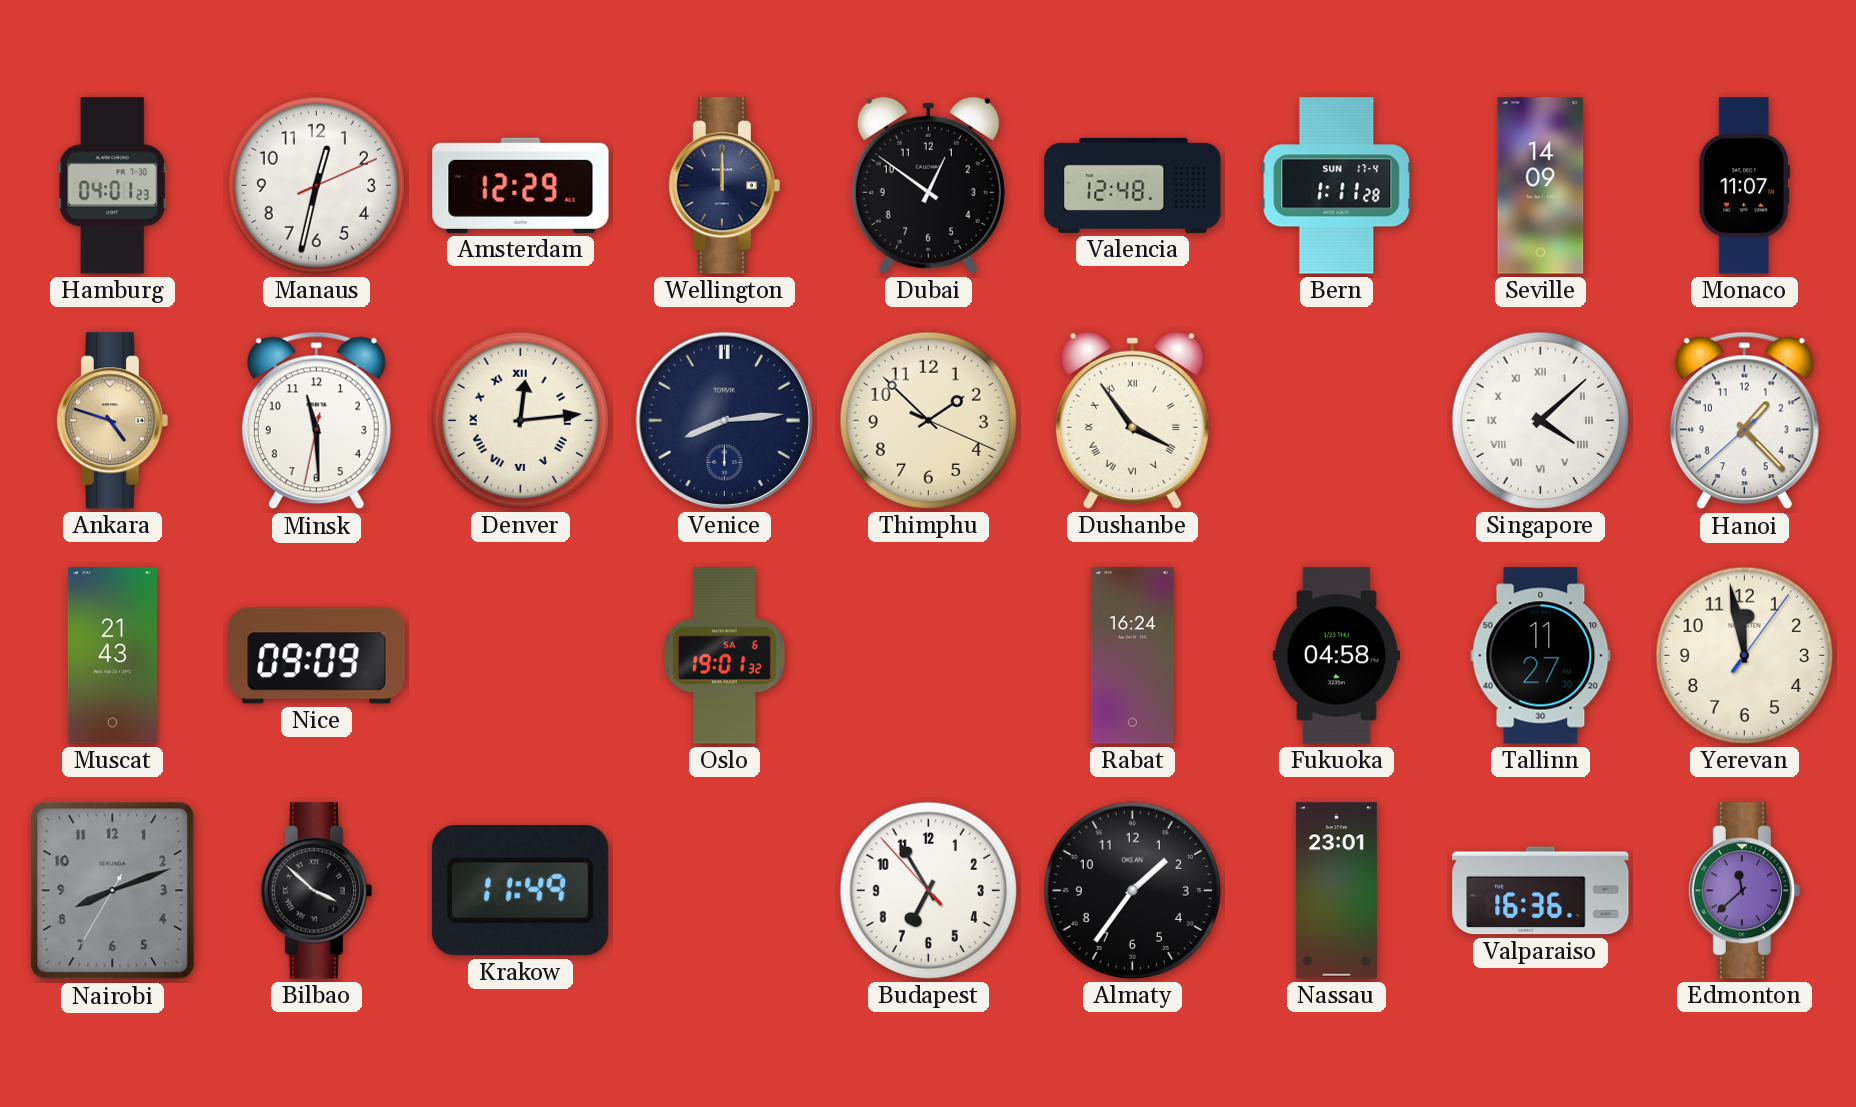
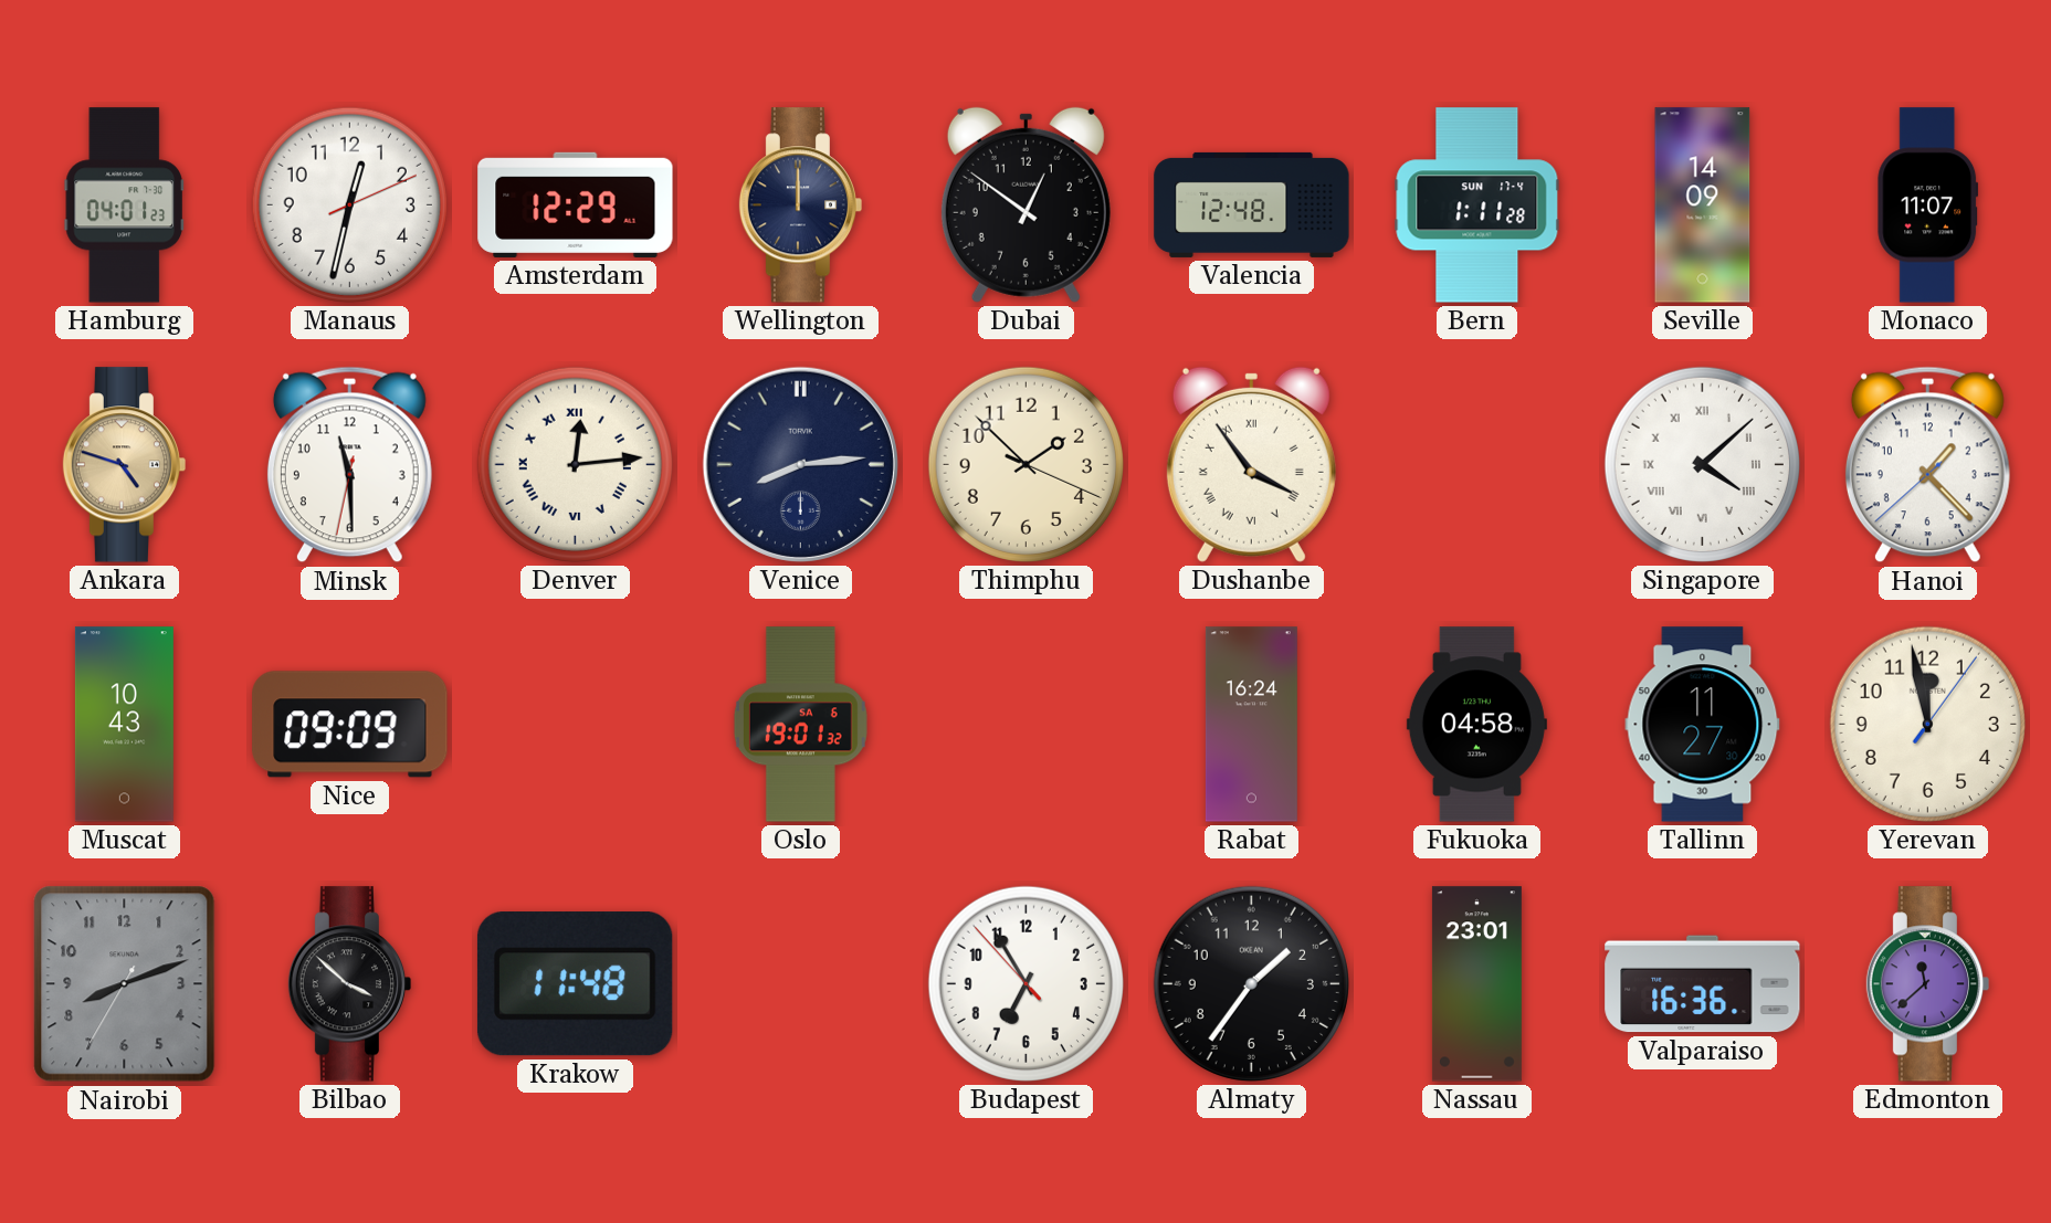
Muscat: 21:43 -> 10:43
Krakow: 11:49 -> 11:48
